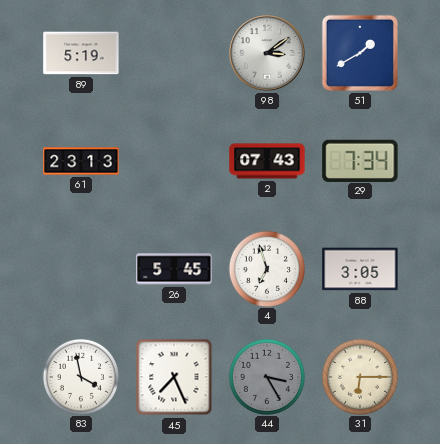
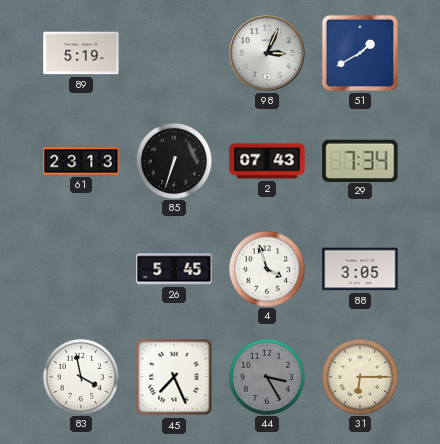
98: 3:09 -> 3:04
85: none -> 6:33
4: 6:57 -> 3:57
